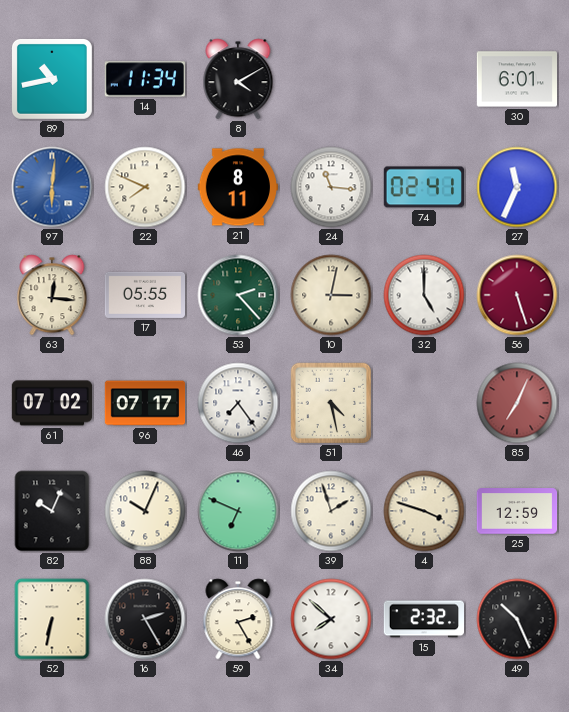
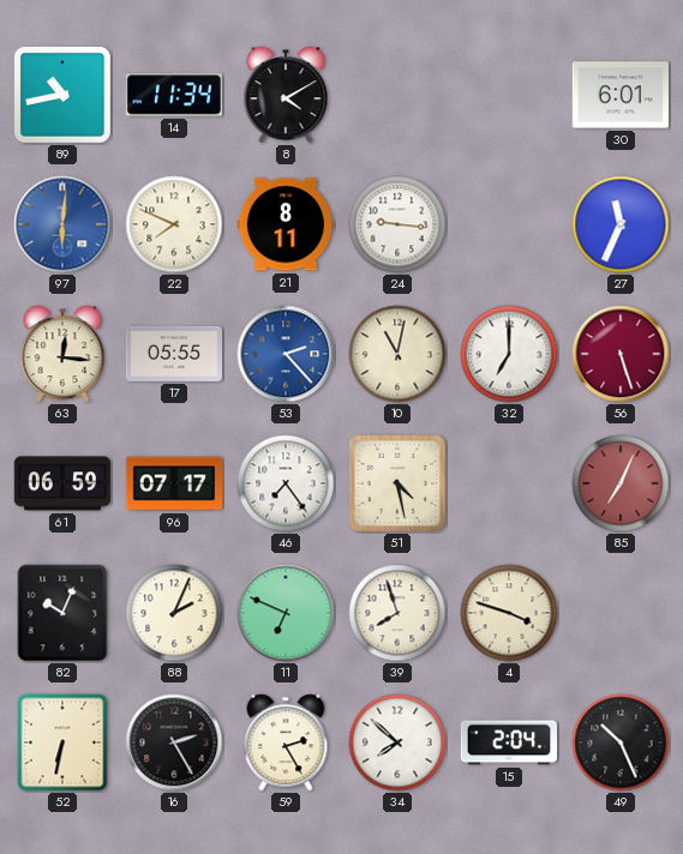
24: 11:16 -> 9:16
74: 02:41 -> none
53 dial: green -> blue
10: 3:02 -> 11:02
32: 5:00 -> 7:00
61: 07:02 -> 06:59
88: 10:04 -> 2:04
39: 1:57 -> 7:57
25: 12:59 -> none
15: 2:32 -> 2:04
